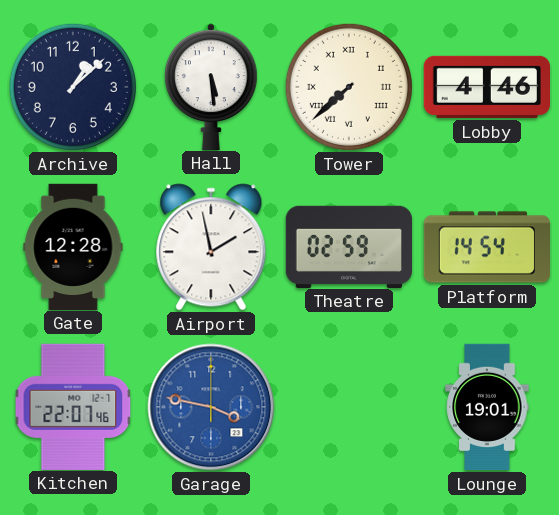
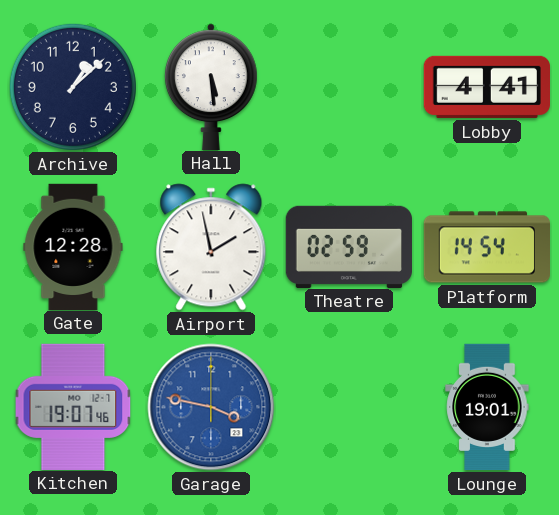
Tower: 7:38 -> none
Lobby: 4:46 -> 4:41
Kitchen: 22:07 -> 19:07
